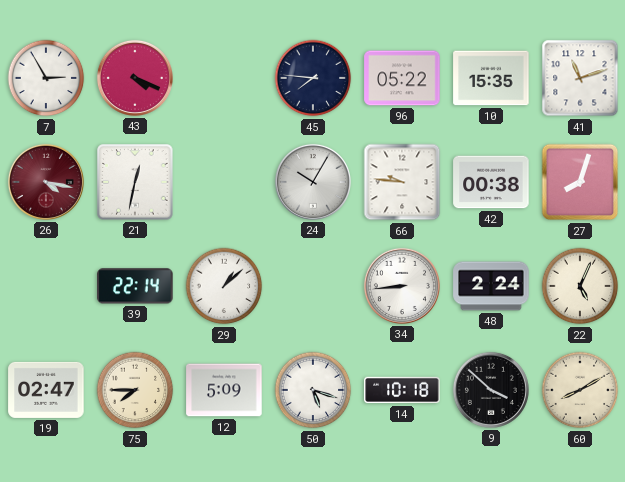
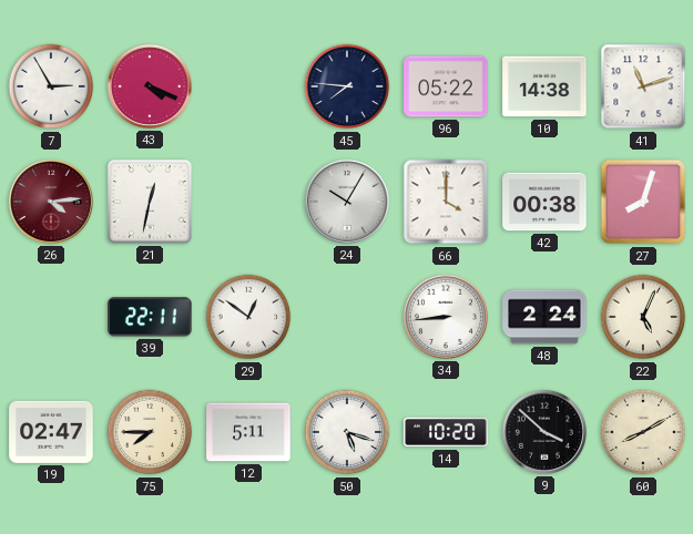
10: 15:35 -> 14:38
26: 4:17 -> 4:14
66: 9:46 -> 4:00
39: 22:14 -> 22:11
29: 1:08 -> 12:51
12: 5:09 -> 5:11
14: 10:18 -> 10:20
